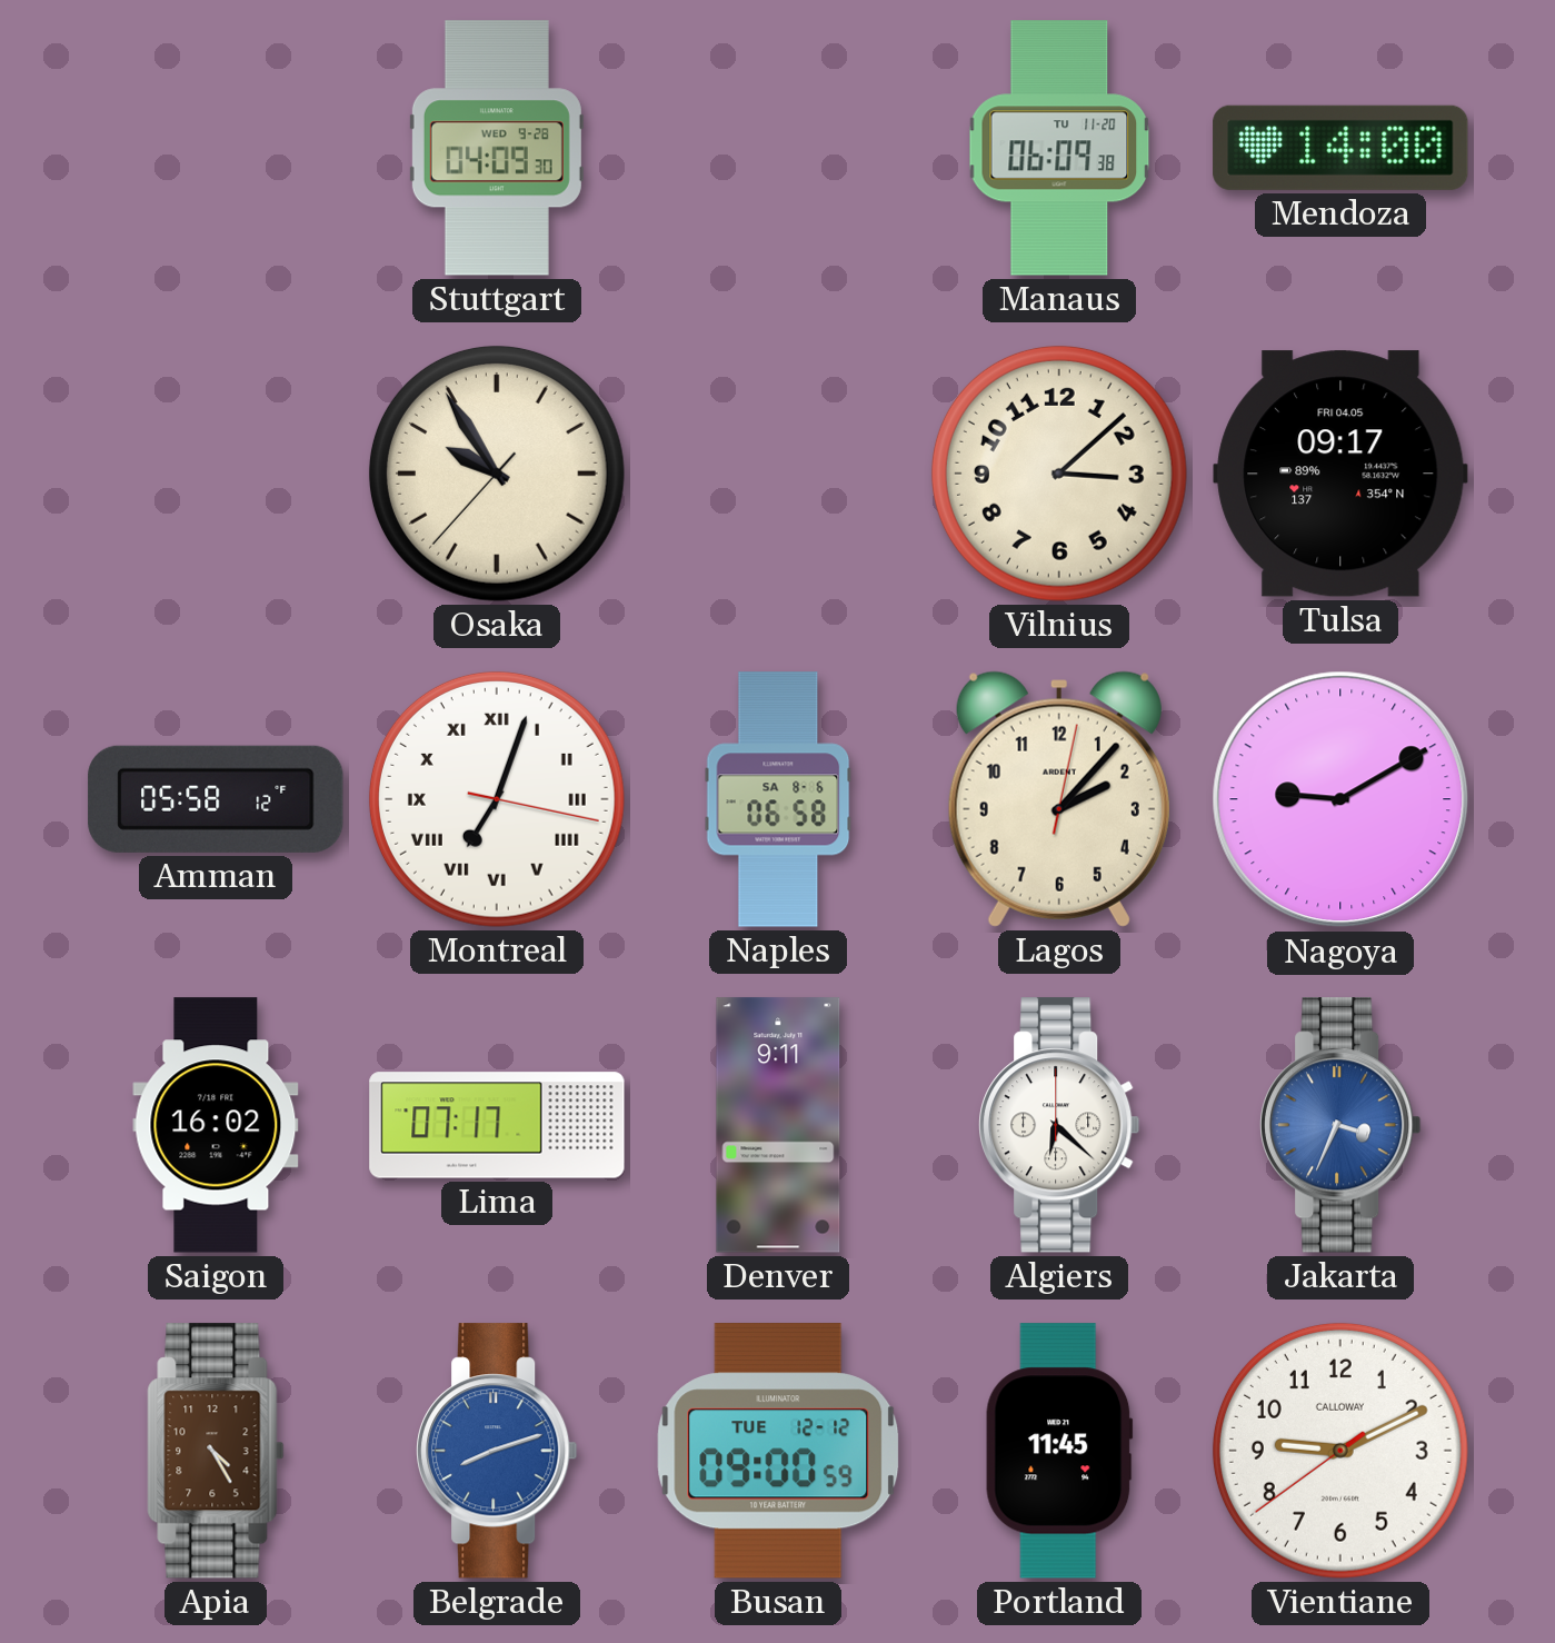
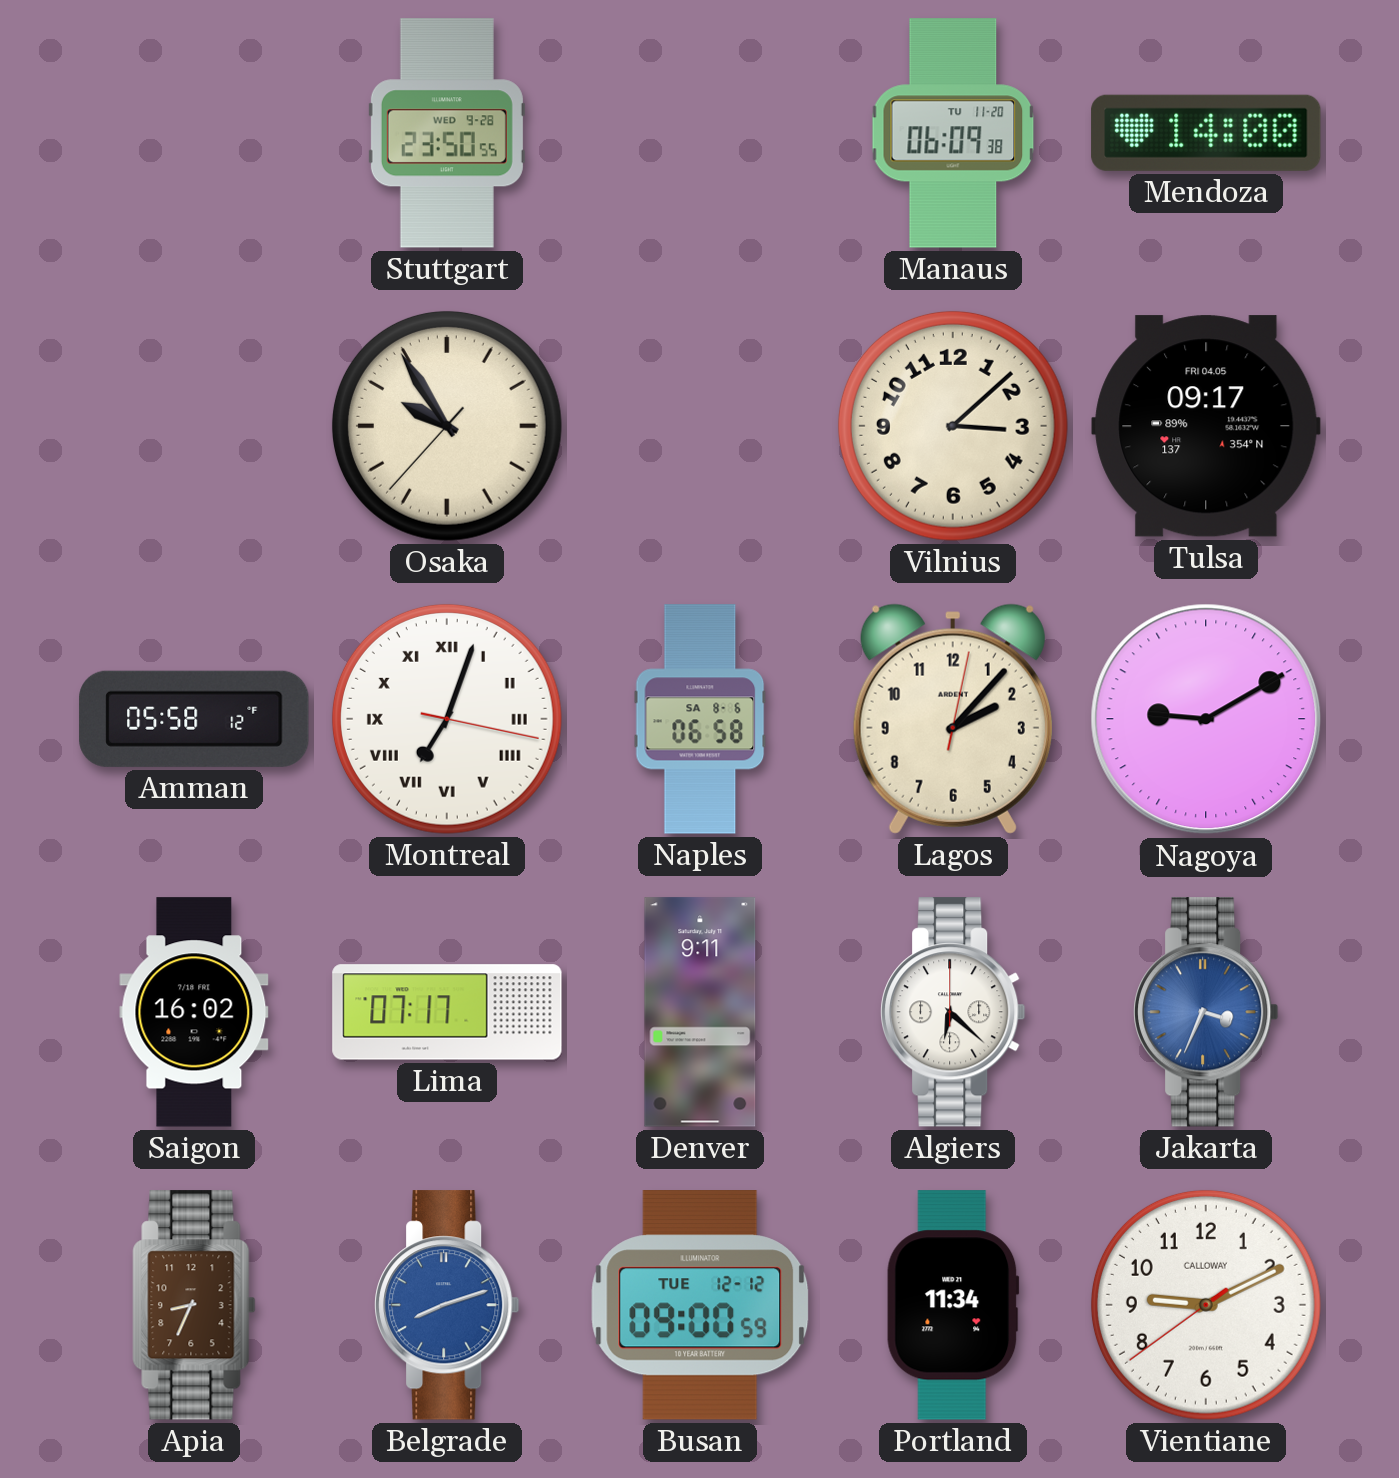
Stuttgart: 04:09 -> 23:50
Apia: 4:25 -> 8:34
Portland: 11:45 -> 11:34
